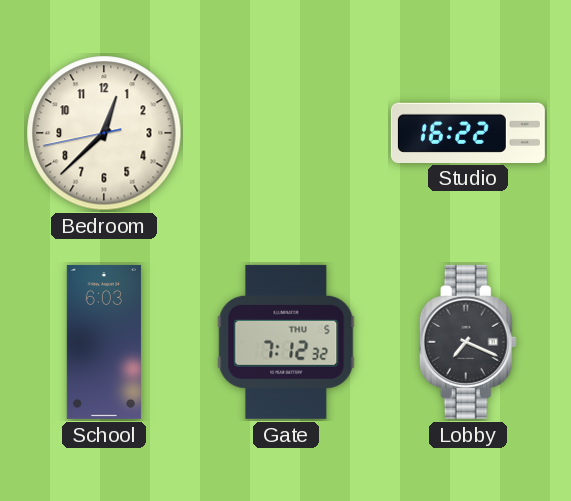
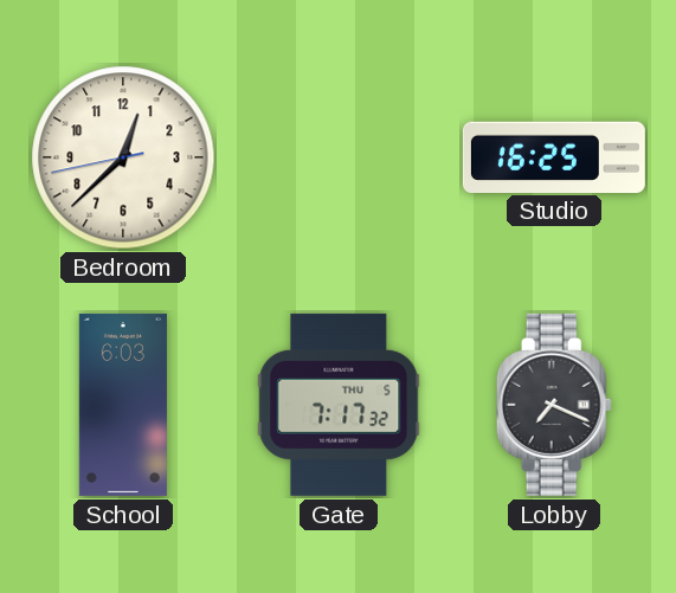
Studio: 16:22 -> 16:25
Gate: 7:12 -> 7:17
